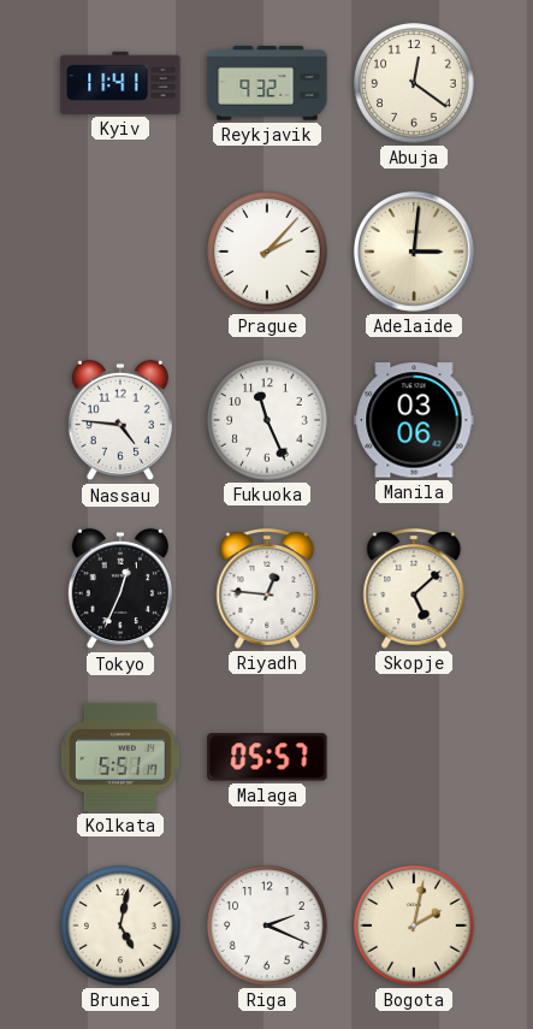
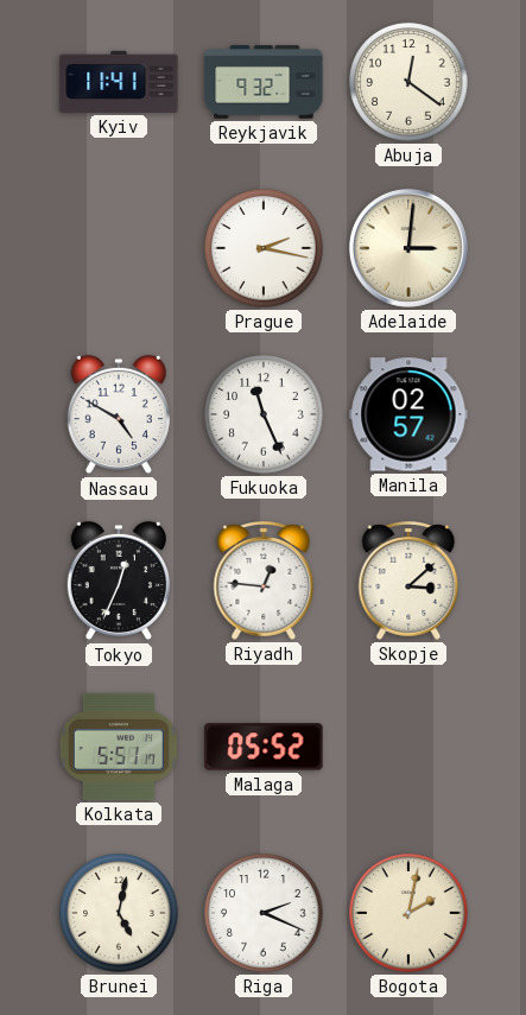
Prague: 2:07 -> 2:17
Nassau: 4:46 -> 4:50
Manila: 03:06 -> 02:57
Skopje: 5:08 -> 3:08
Malaga: 05:57 -> 05:52
